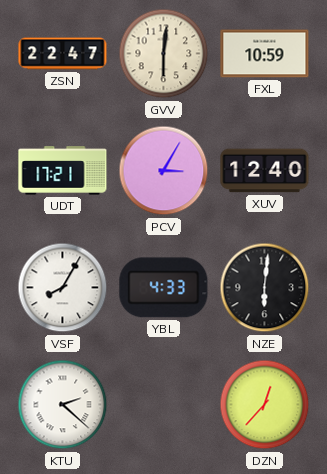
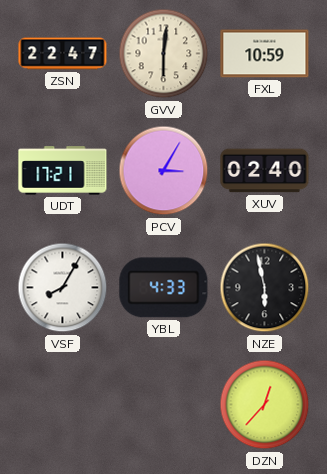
XUV: 12:40 -> 02:40
NZE: 6:01 -> 5:58
KTU: 2:22 -> none
